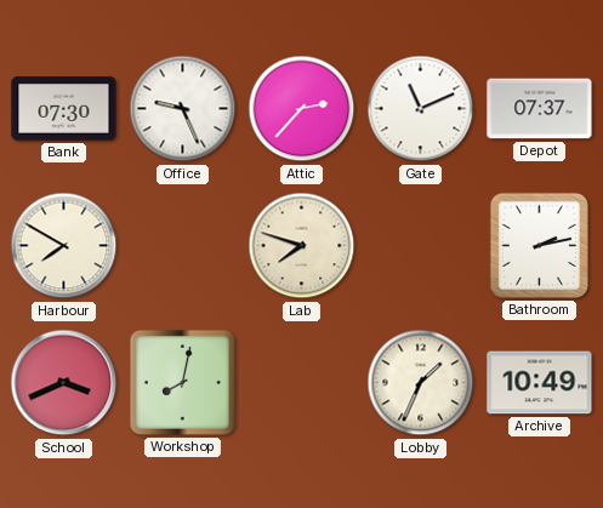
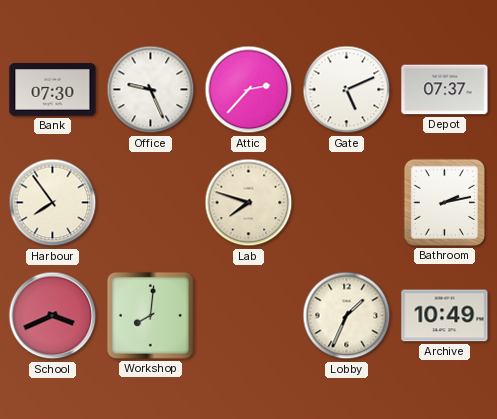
Gate: 11:11 -> 5:11
Harbour: 7:50 -> 7:54
Workshop: 8:02 -> 8:01
